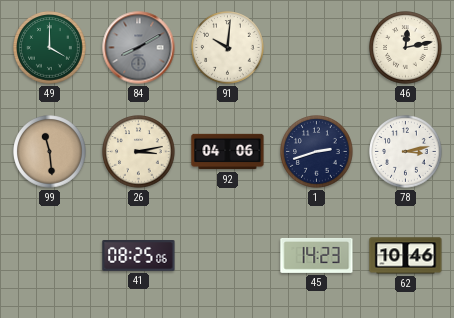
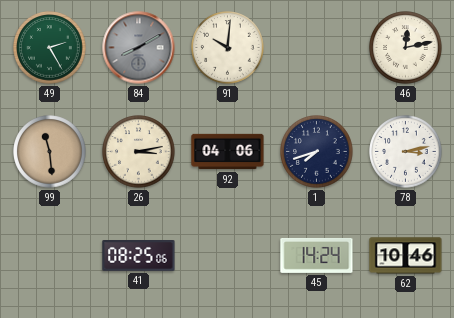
49: 4:00 -> 2:25
1: 2:42 -> 7:42
45: 14:23 -> 14:24
